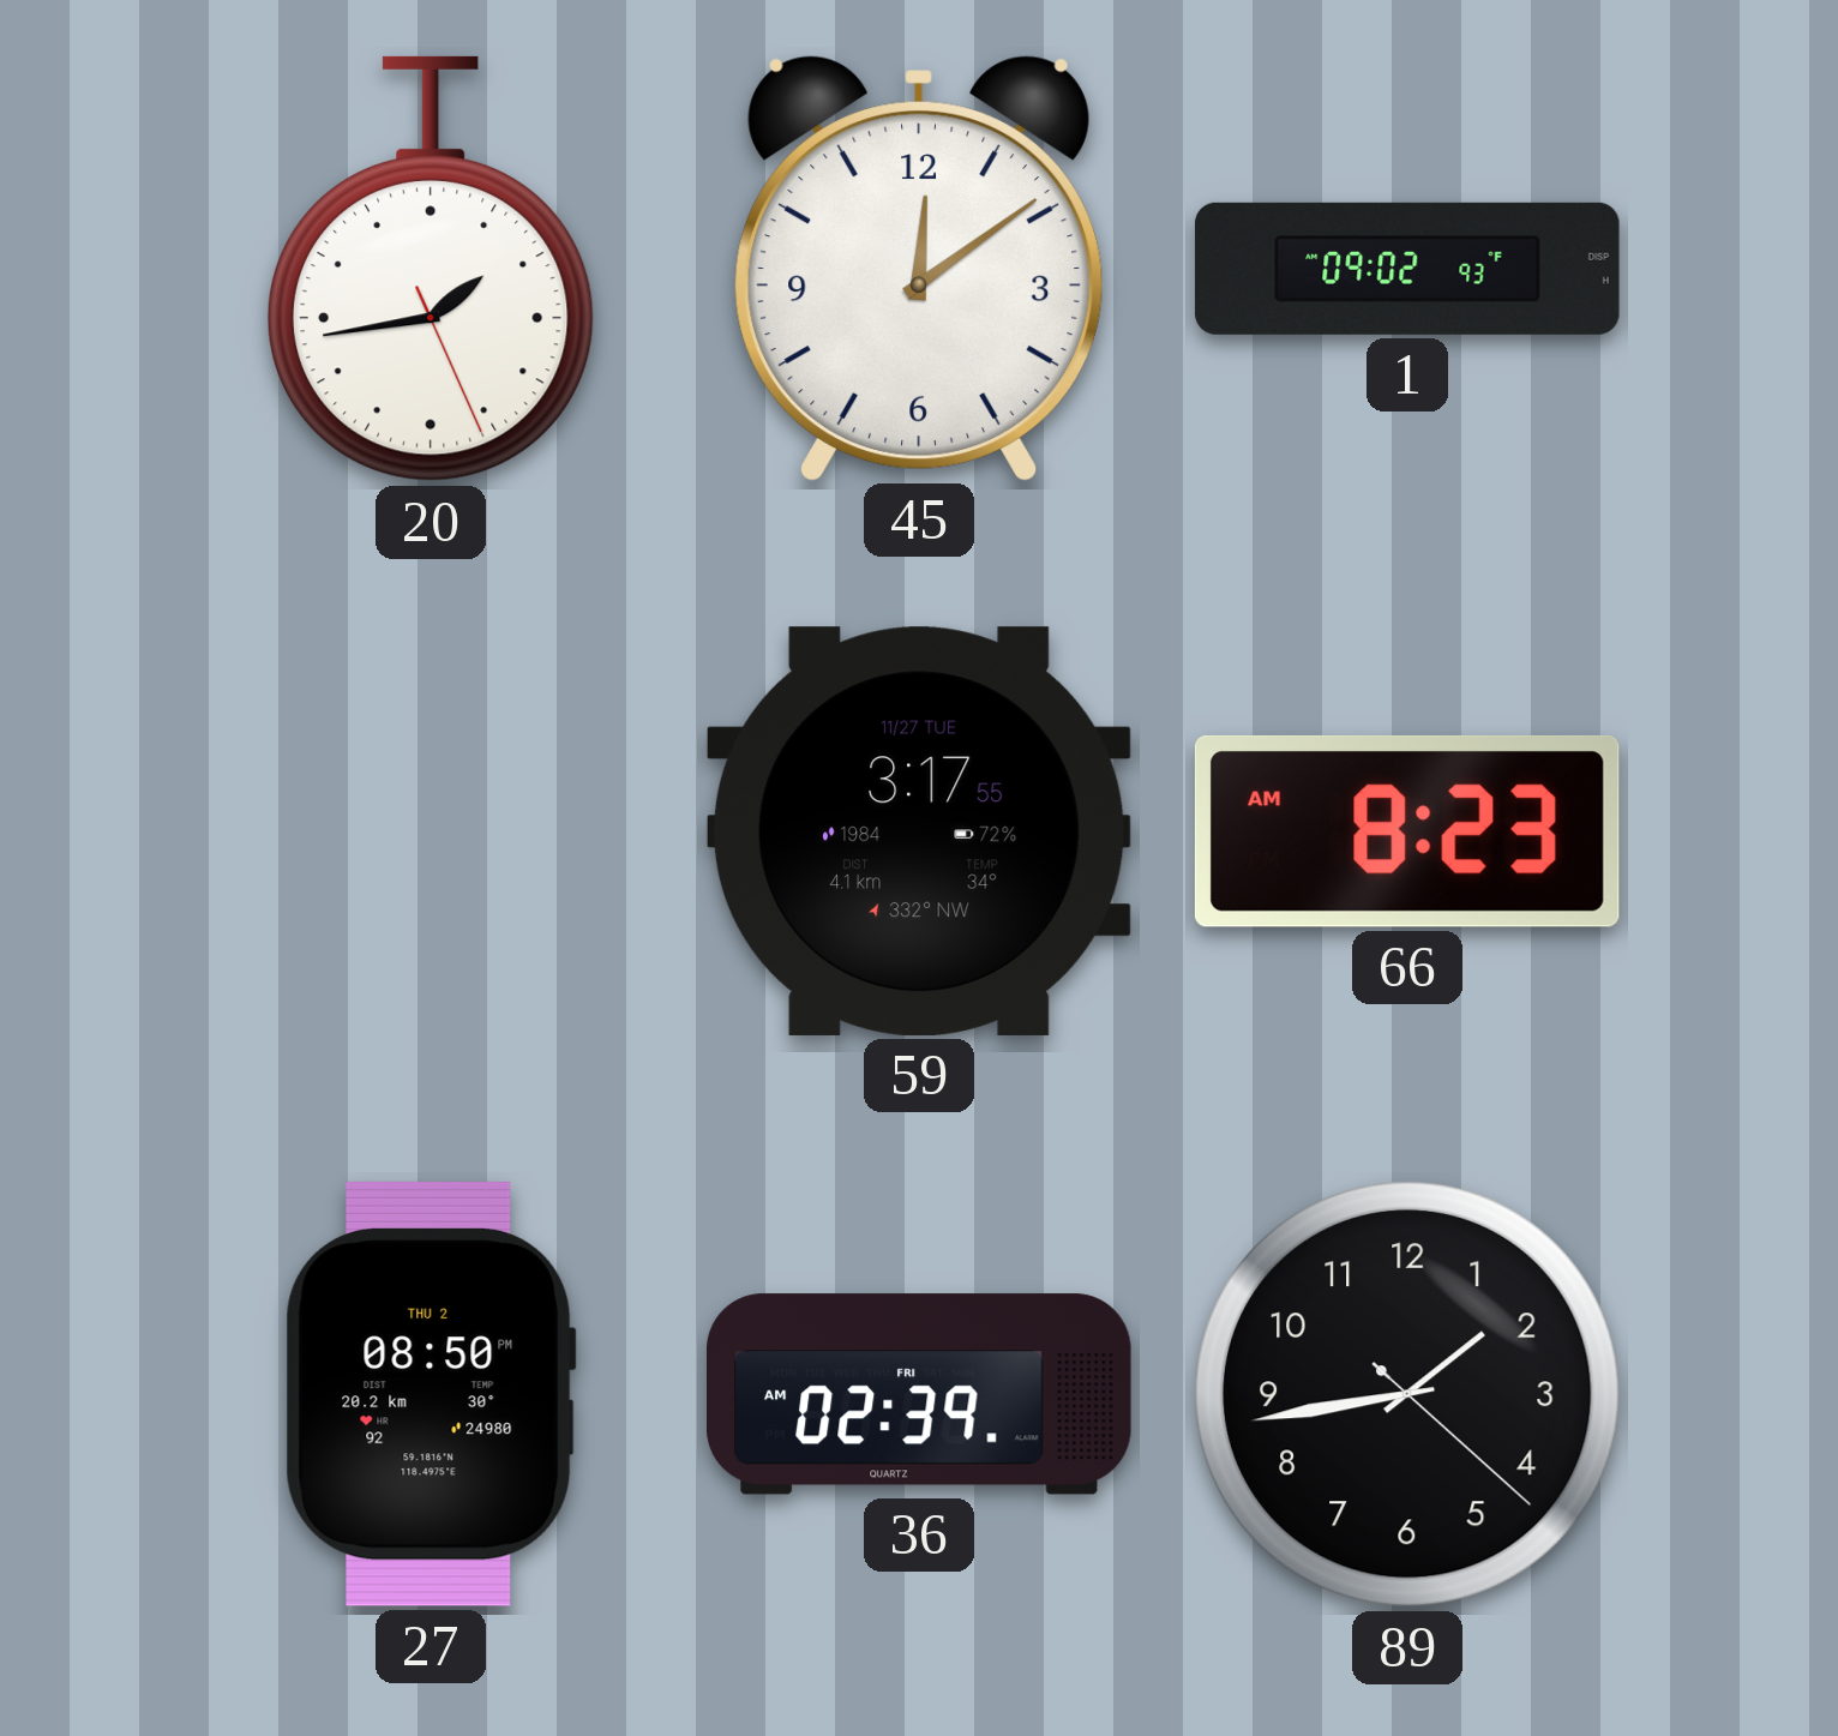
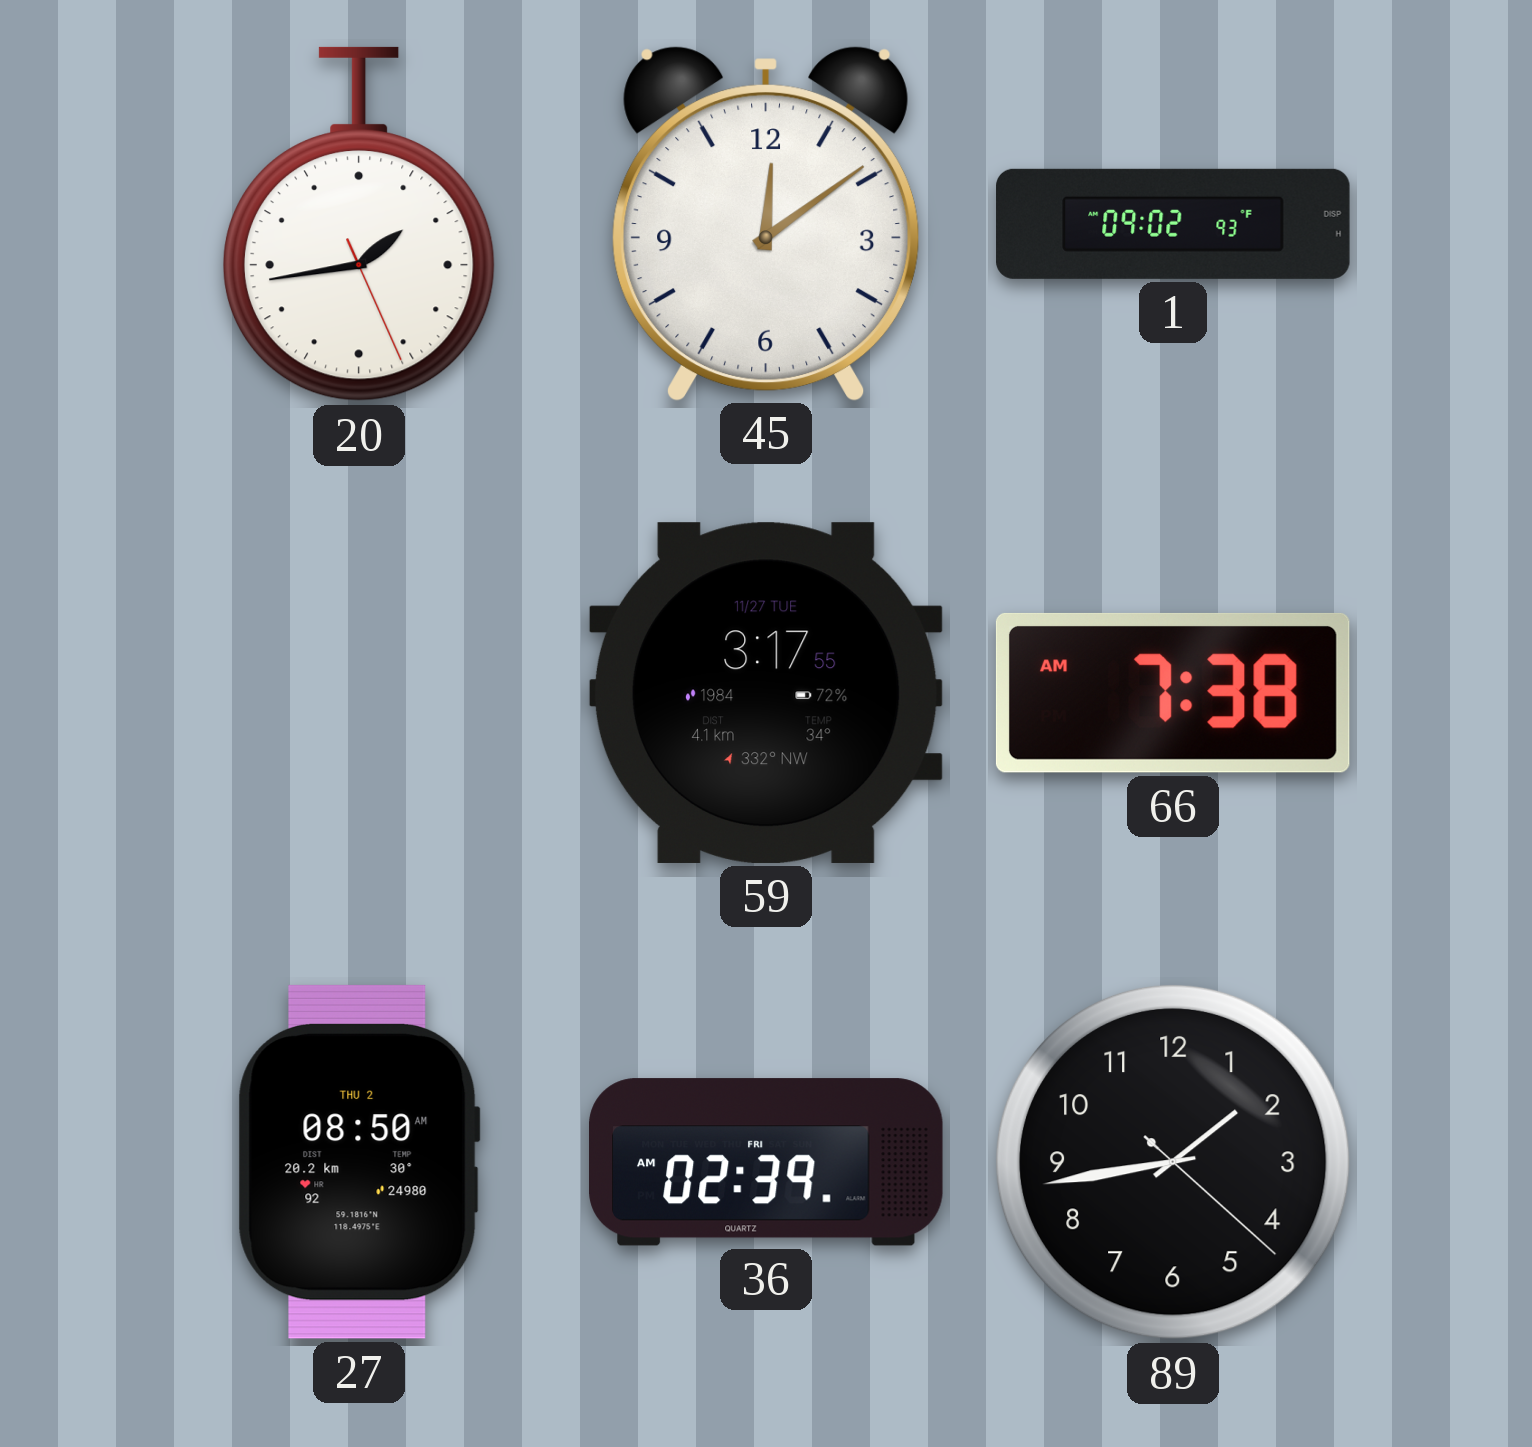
66: 8:23 -> 7:38
27: 08:50 PM -> 08:50 AM
